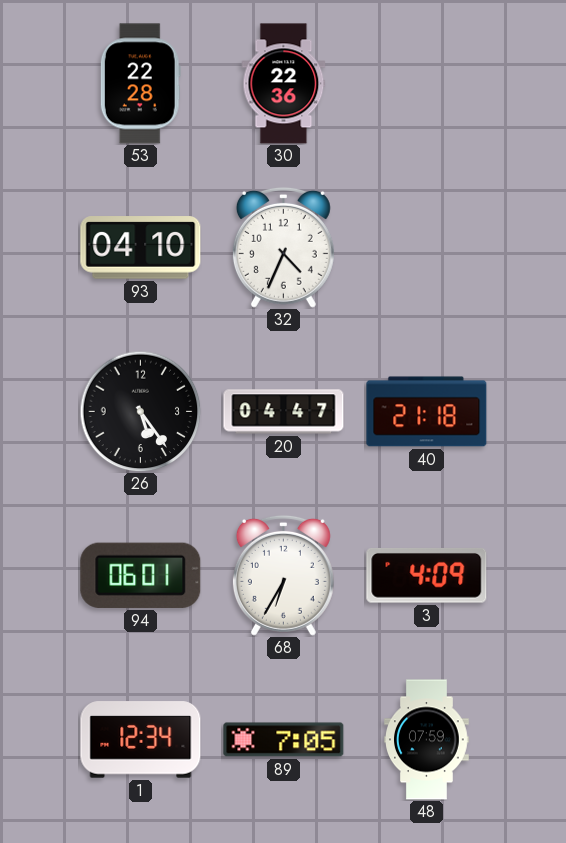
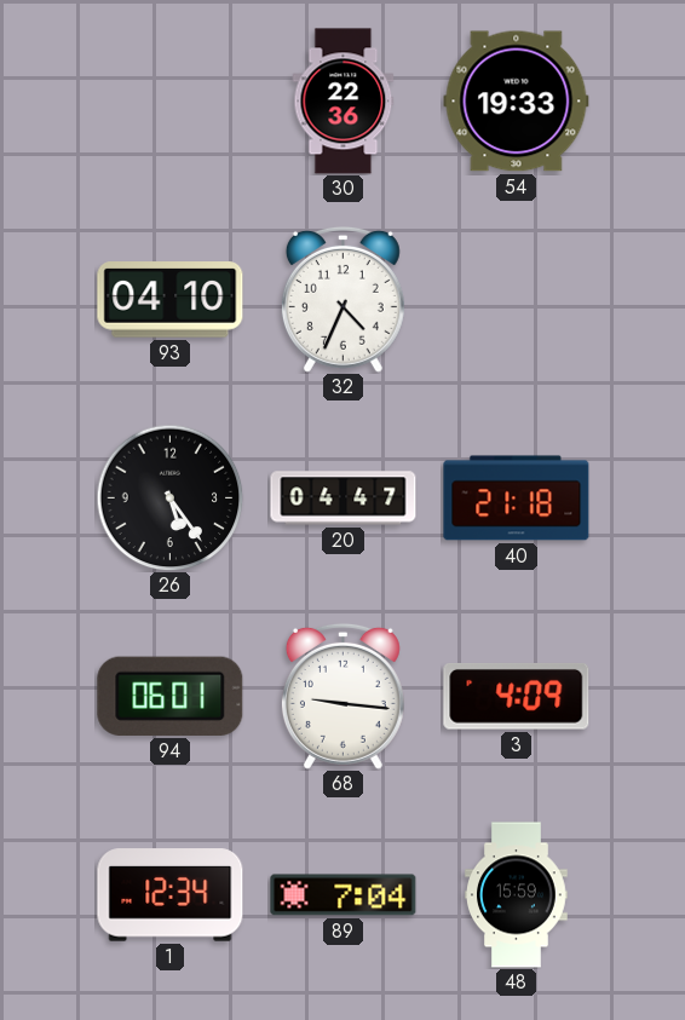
53: 22:28 -> none
54: none -> 19:33
68: 6:35 -> 9:16
89: 7:05 -> 7:04
48: 07:59 -> 15:59
